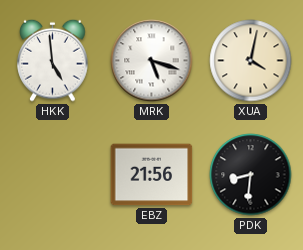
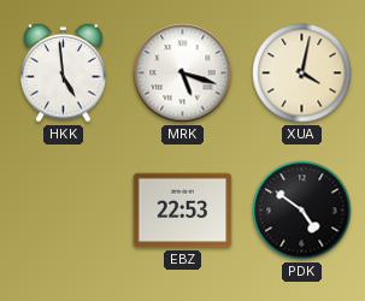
EBZ: 21:56 -> 22:53
PDK: 8:31 -> 4:51
